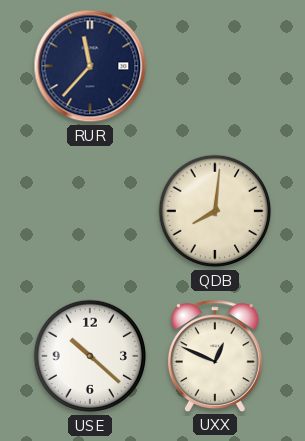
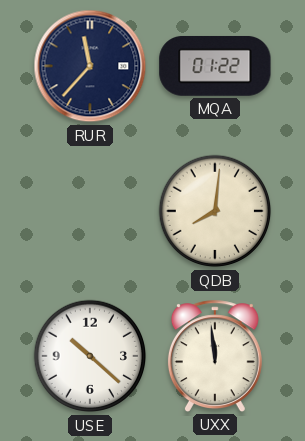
MQA: none -> 01:22
UXX: 12:49 -> 11:59
